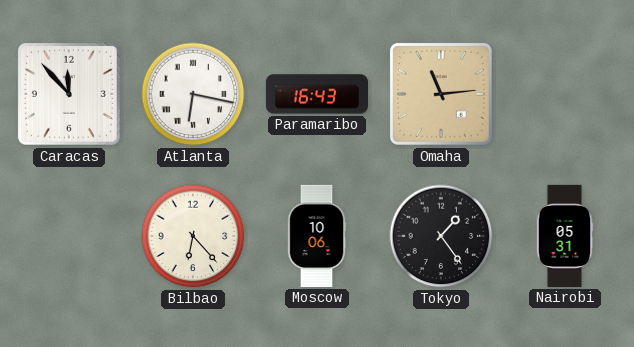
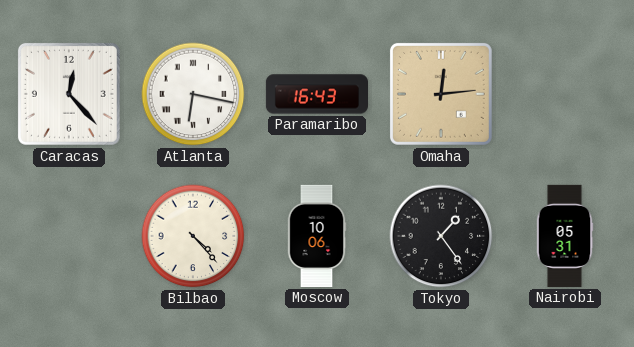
Caracas: 11:53 -> 12:23
Omaha: 11:14 -> 12:14
Bilbao: 6:23 -> 4:23
